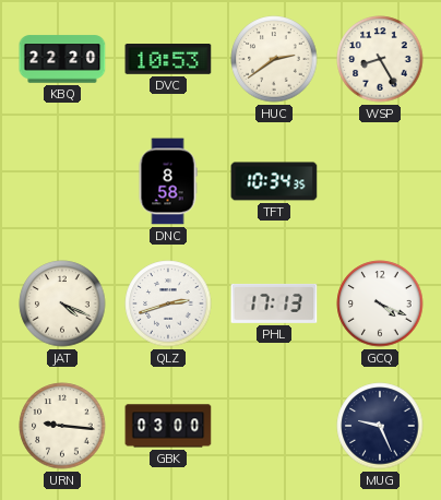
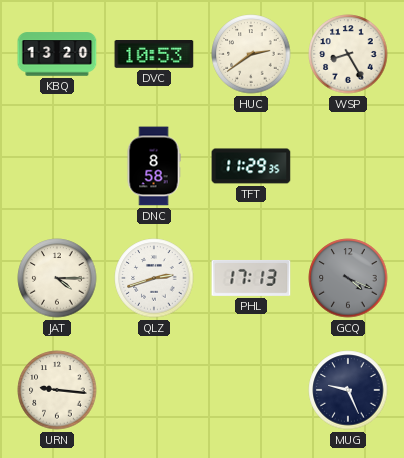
KBQ: 22:20 -> 13:20
TFT: 10:34 -> 11:29
JAT: 4:19 -> 4:15
GCQ dial: white -> grey
GBK: 03:00 -> none
